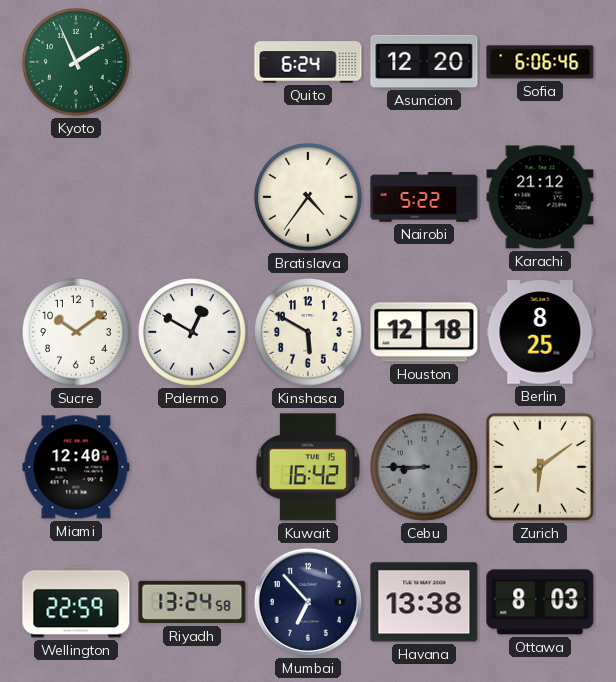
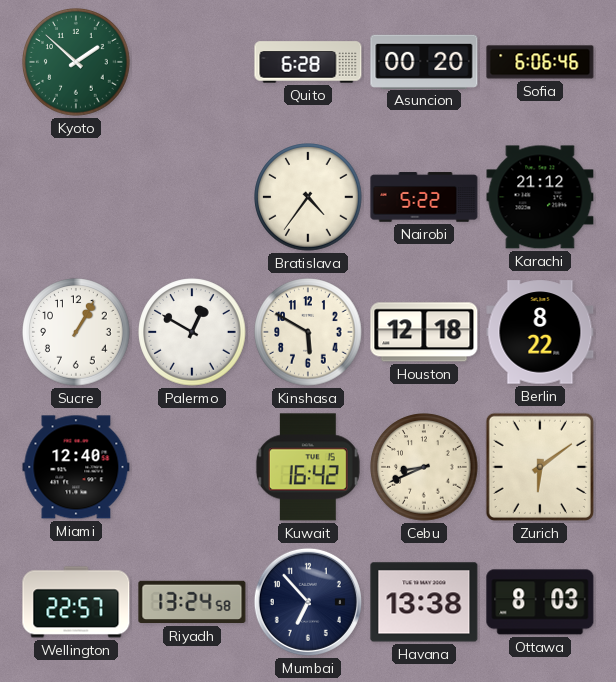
Kyoto: 1:56 -> 1:52
Quito: 6:24 -> 6:28
Asuncion: 12:20 -> 00:20
Sucre: 10:09 -> 1:05
Berlin: 8:25 -> 8:22
Cebu: 8:45 -> 8:41
Cebu dial: grey -> cream
Wellington: 22:59 -> 22:57
